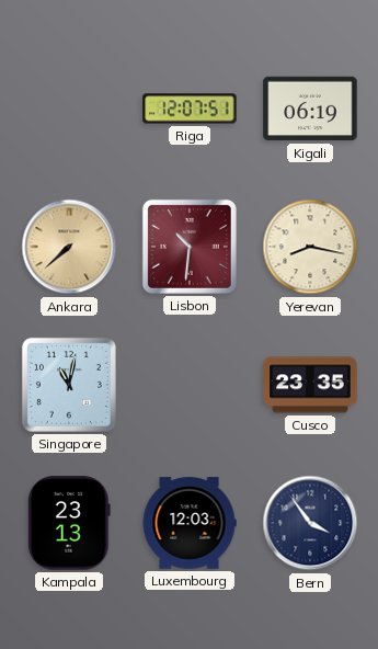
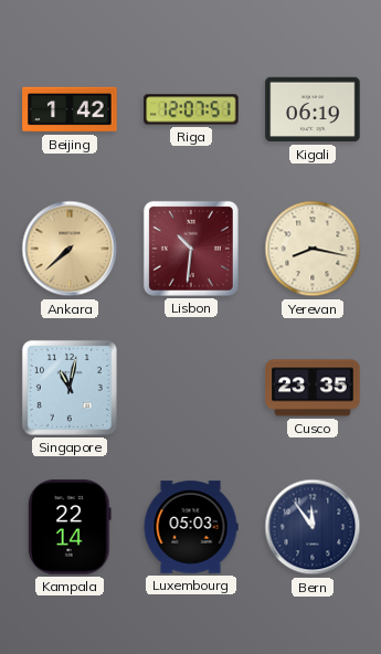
Beijing: none -> 1:42
Kampala: 23:13 -> 22:14
Luxembourg: 12:03 -> 05:03
Bern: 3:54 -> 11:54
